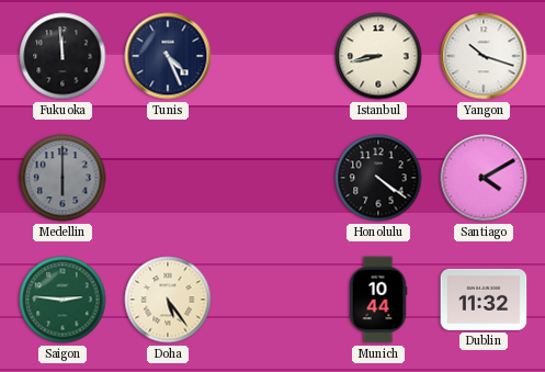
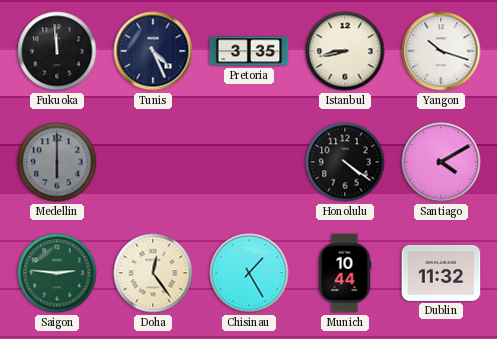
Pretoria: none -> 3:35
Doha: 5:24 -> 12:24
Chisinau: none -> 1:25
